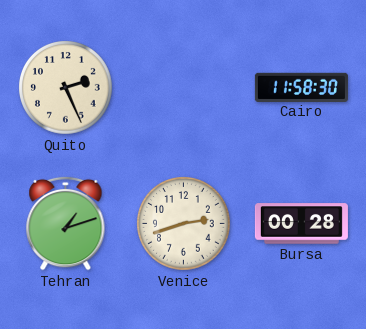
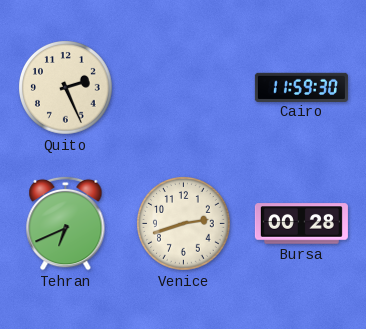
Cairo: 11:58 -> 11:59
Tehran: 1:12 -> 6:41
